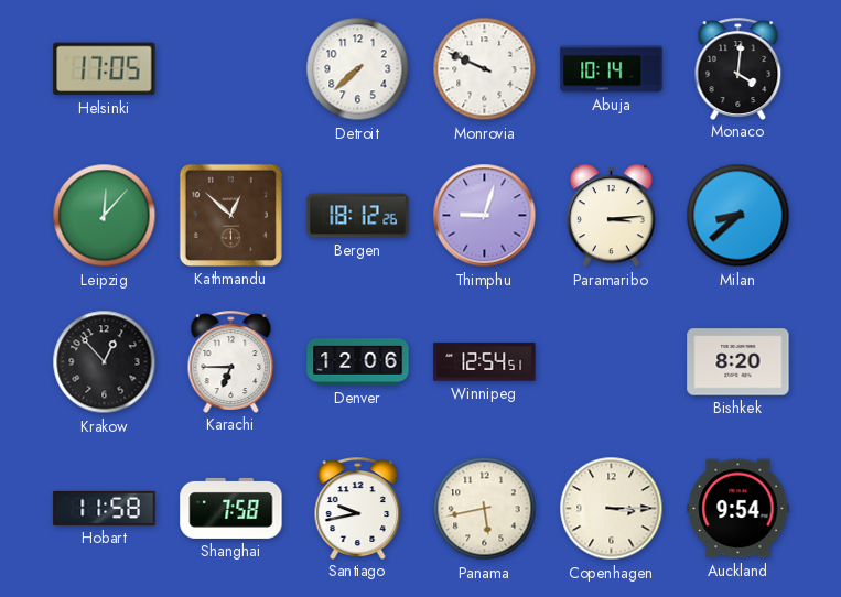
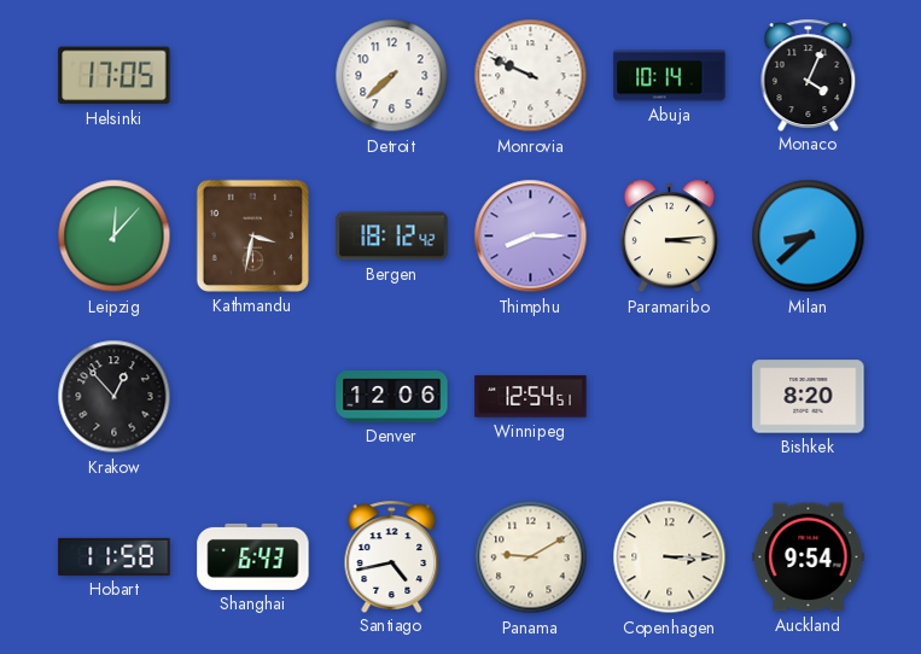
Monaco: 4:01 -> 4:04
Kathmandu: 12:52 -> 3:32
Bergen: 18:12:26 -> 18:12:42
Thimphu: 9:03 -> 8:15
Karachi: 6:45 -> none
Shanghai: 7:58 -> 6:43
Santiago: 9:43 -> 4:43
Panama: 5:43 -> 9:10
